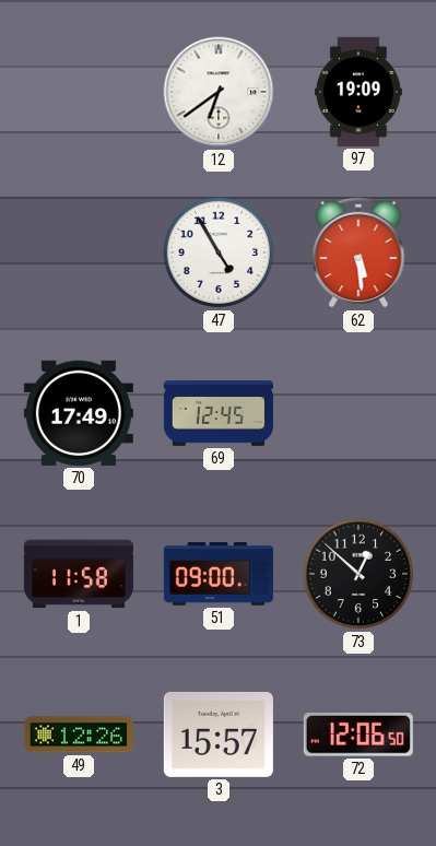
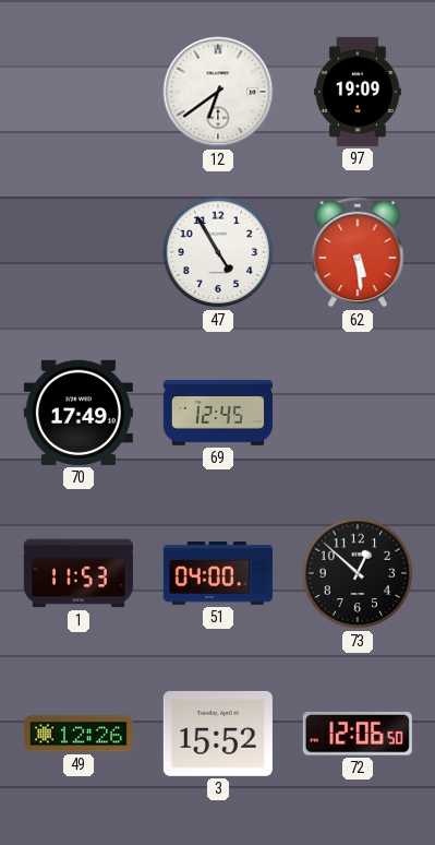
1: 11:58 -> 11:53
51: 09:00 -> 04:00
3: 15:57 -> 15:52
